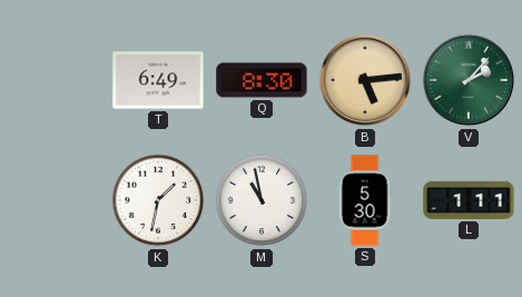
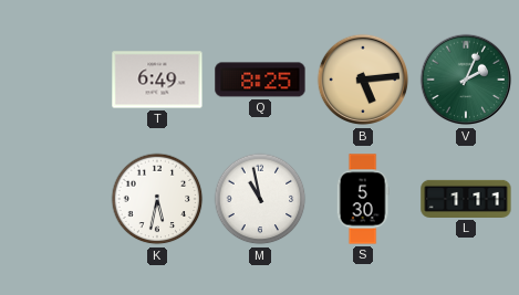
Q: 8:30 -> 8:25
V: 2:07 -> 2:04
K: 1:32 -> 5:32
